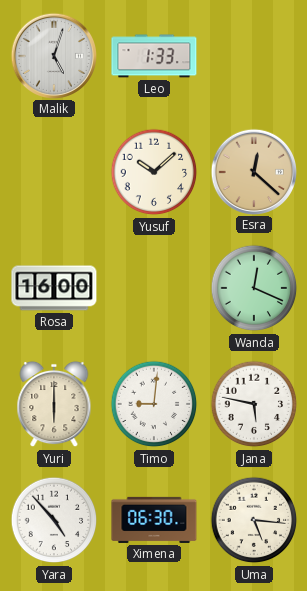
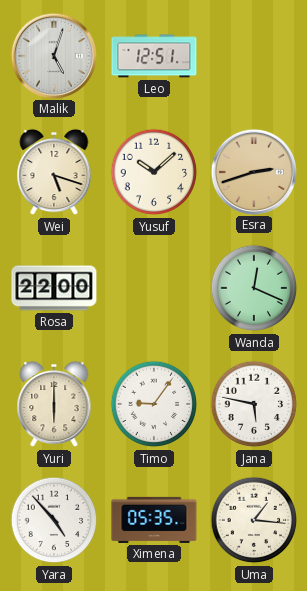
Leo: 1:33 -> 12:51
Wei: none -> 5:18
Esra: 12:22 -> 2:42
Rosa: 16:00 -> 22:00
Timo: 9:01 -> 9:06
Ximena: 06:30 -> 05:35
Uma: 5:16 -> 1:16
